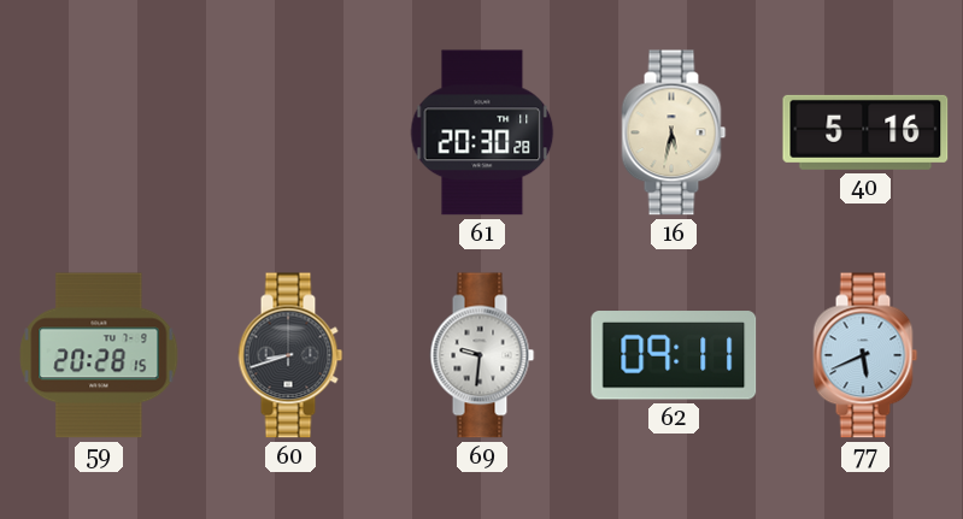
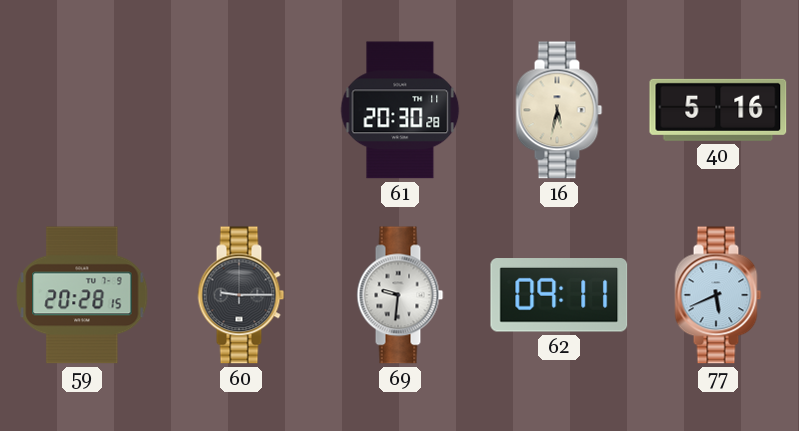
60: 8:42 -> 9:15
